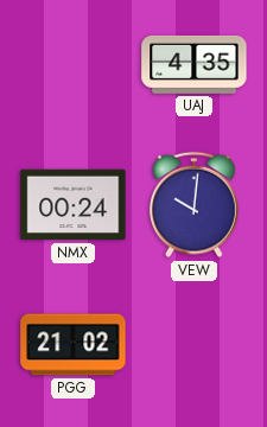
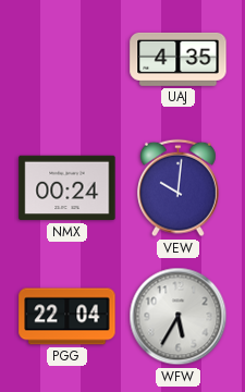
PGG: 21:02 -> 22:04
WFW: none -> 5:35
